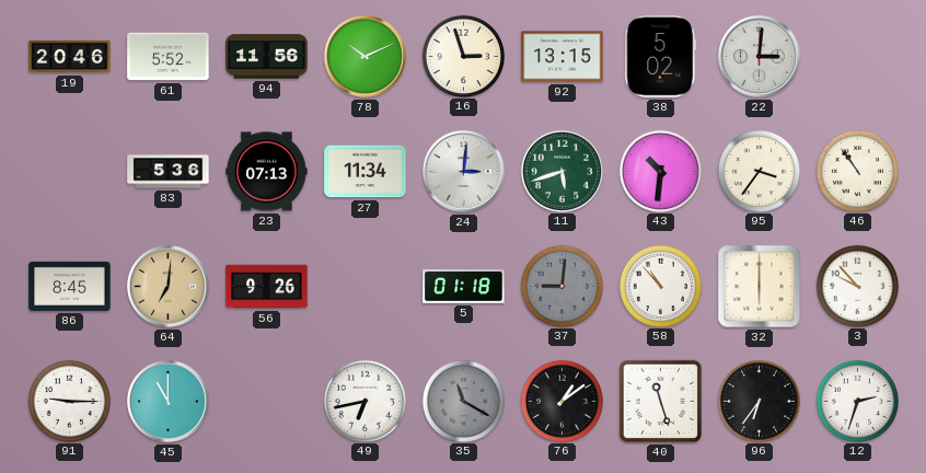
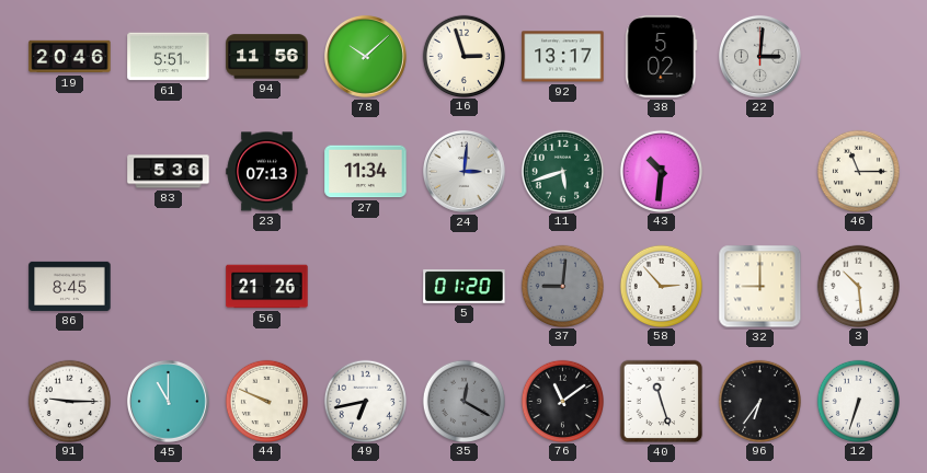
61: 5:52 -> 5:51
78: 10:11 -> 10:08
92: 13:15 -> 13:17
95: 3:36 -> none
46: 10:54 -> 11:15
64: 7:01 -> none
56: 9:26 -> 21:26
5: 01:18 -> 01:20
58: 10:53 -> 2:53
32: 6:00 -> 9:00
3: 9:53 -> 10:29
44: none -> 9:49
35: 11:20 -> 12:20
76: 1:09 -> 11:09
12: 2:33 -> 6:33
